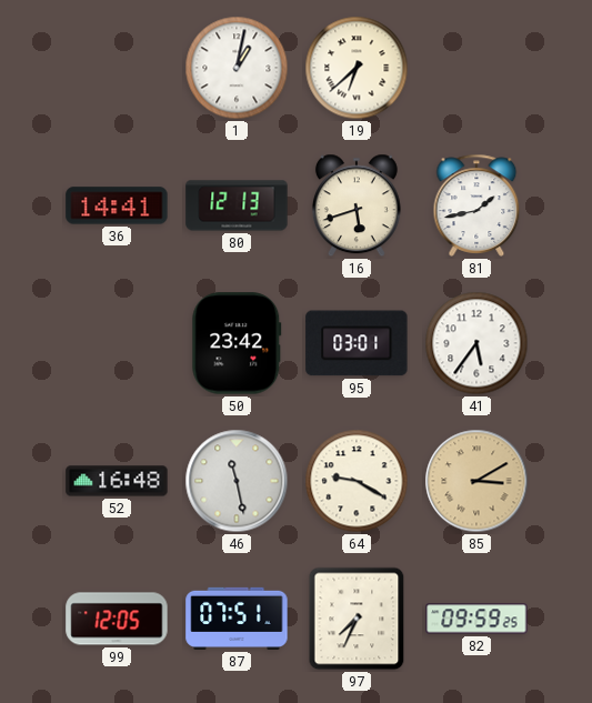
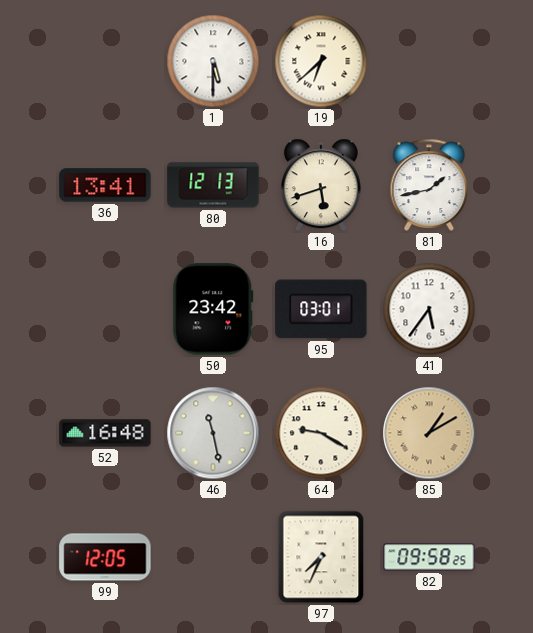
1: 1:02 -> 5:30
36: 14:41 -> 13:41
85: 3:10 -> 1:10
87: 07:51 -> none
82: 09:59 -> 09:58
